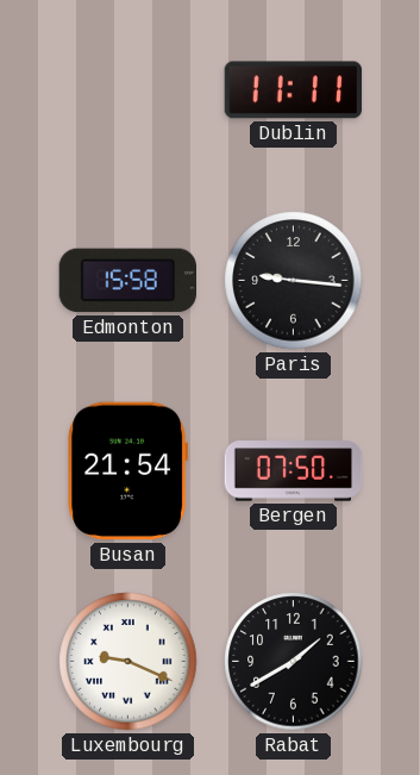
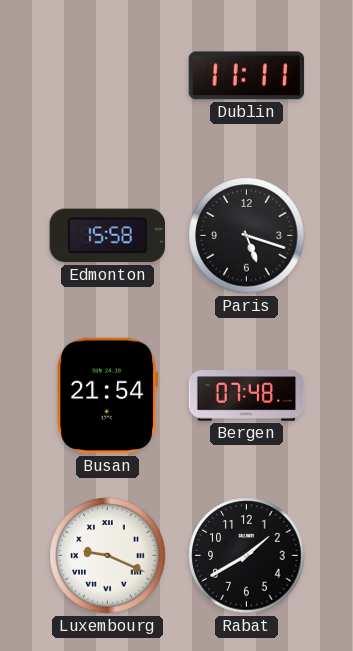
Paris: 9:16 -> 5:18
Bergen: 07:50 -> 07:48
